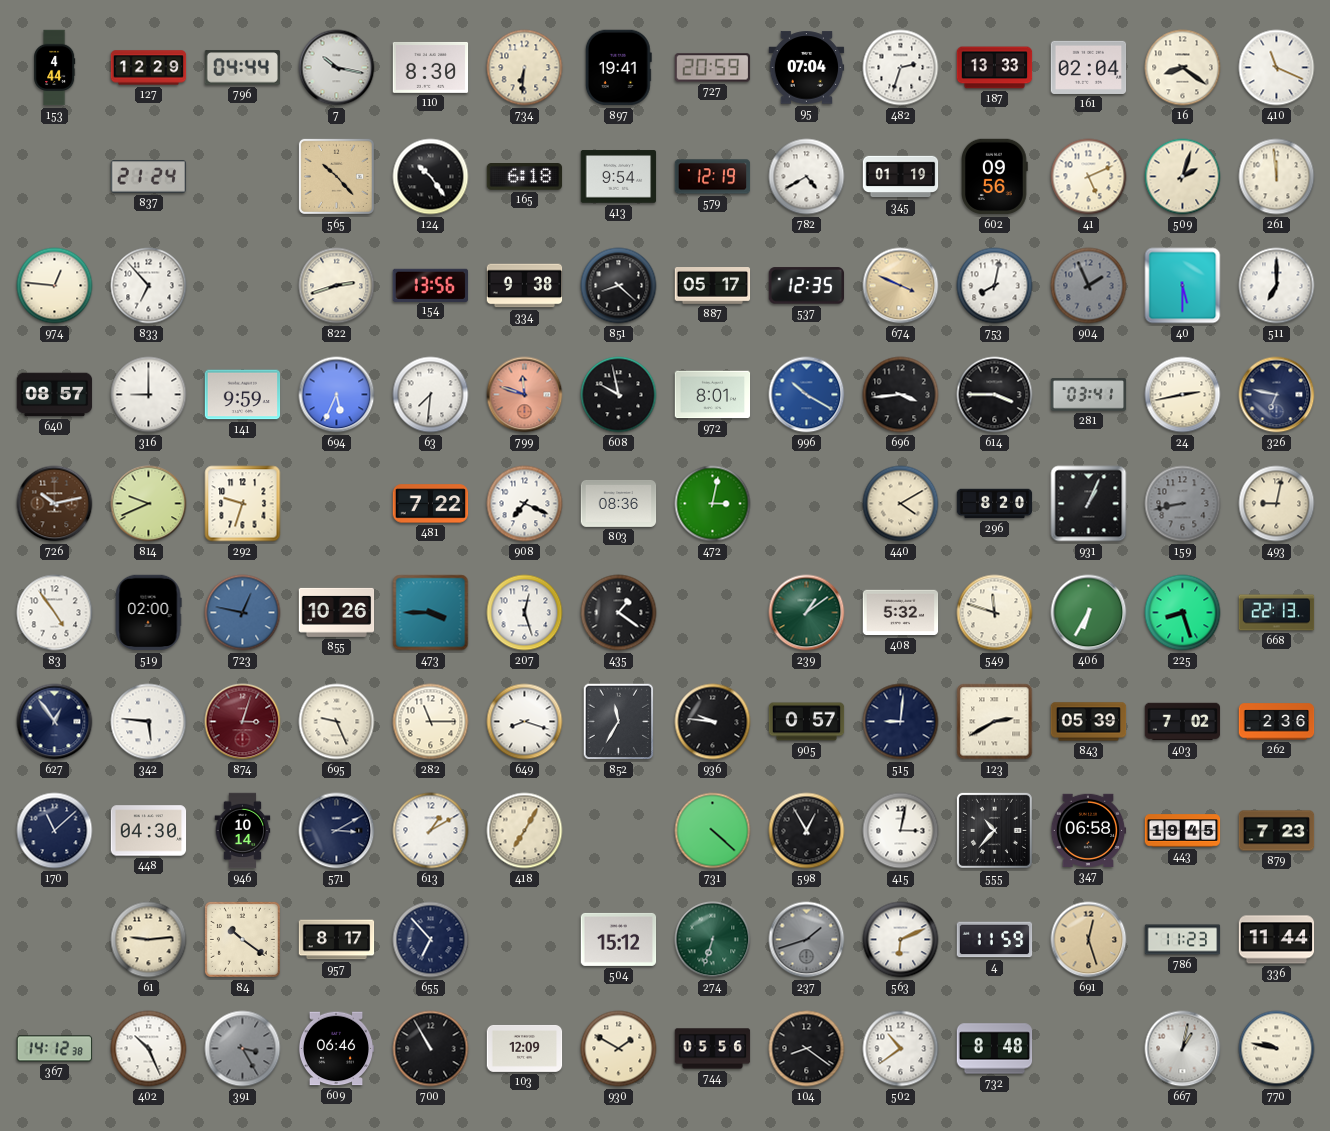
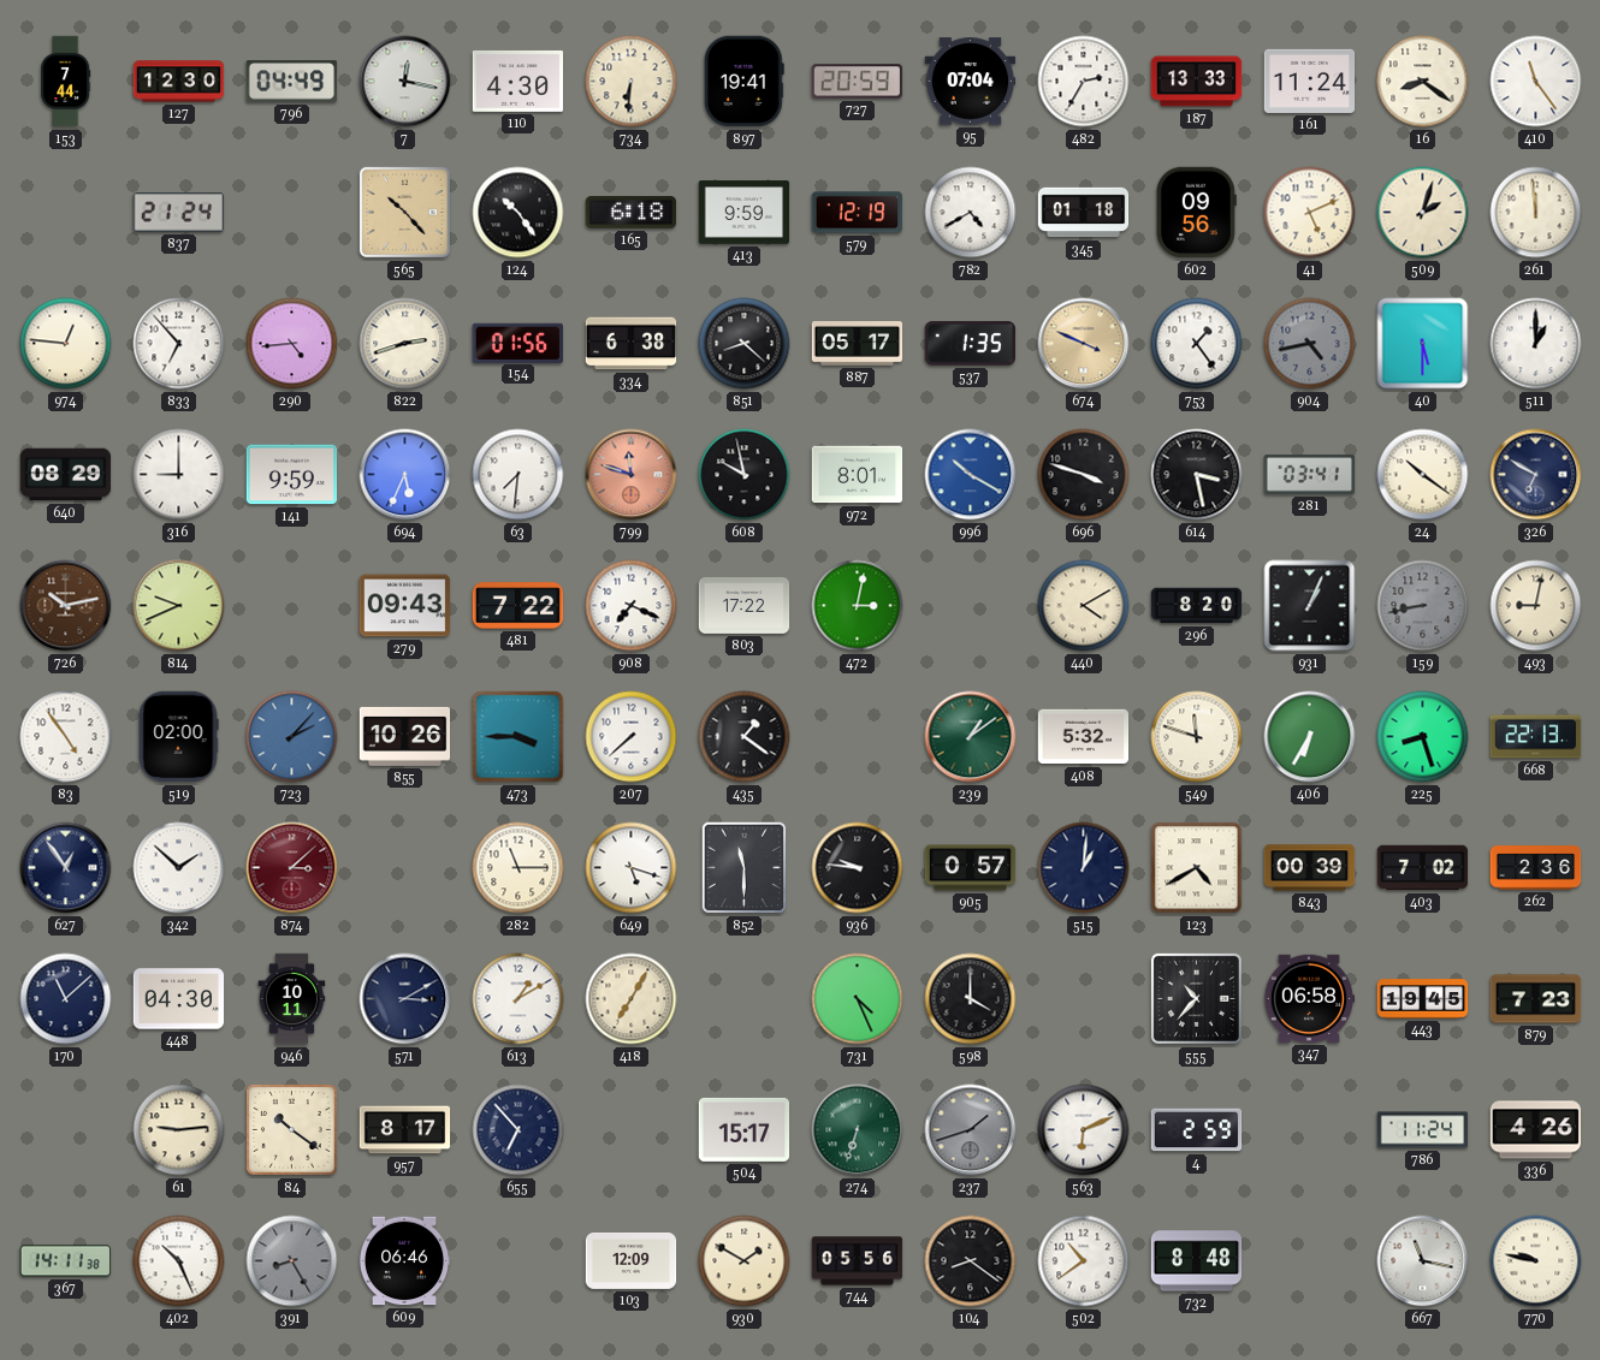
153: 4:44 -> 7:44
127: 12:29 -> 12:30
796: 04:44 -> 04:49
7: 10:17 -> 12:17
110: 8:30 -> 4:30
482: 2:33 -> 2:35
161: 02:04 -> 11:24
410: 11:19 -> 11:24
413: 9:54 -> 9:59
345: 01:19 -> 01:18
290: none -> 4:44
154: 13:56 -> 01:56
334: 9:38 -> 6:38
537: 12:35 -> 1:35
753: 8:02 -> 1:24
904: 1:56 -> 4:43
511: 7:00 -> 1:00
640: 08:57 -> 08:29
696: 3:44 -> 3:48
614: 3:45 -> 3:28
24: 2:43 -> 10:21
326: 6:47 -> 6:50
292: 9:33 -> none
279: none -> 09:43
803: 08:36 -> 17:22
723: 12:47 -> 2:07
207: 12:27 -> 7:38
342: 5:46 -> 1:52
874: 3:03 -> 3:08
695: 9:26 -> none
649: 8:18 -> 5:18
852: 11:35 -> 11:30
515: 9:01 -> 1:01
123: 2:40 -> 4:40
843: 05:39 -> 00:39
946: 10:14 -> 10:11
731: 4:22 -> 4:26
598: 12:55 -> 4:00
415: 3:02 -> none
504: 15:12 -> 15:17
4: 11:59 -> 2:59
691: 12:27 -> none
786: 11:23 -> 11:24
336: 11:44 -> 4:26
367: 14:12 -> 14:11
391: 3:25 -> 8:25
700: 10:55 -> none
667: 1:02 -> 11:17
